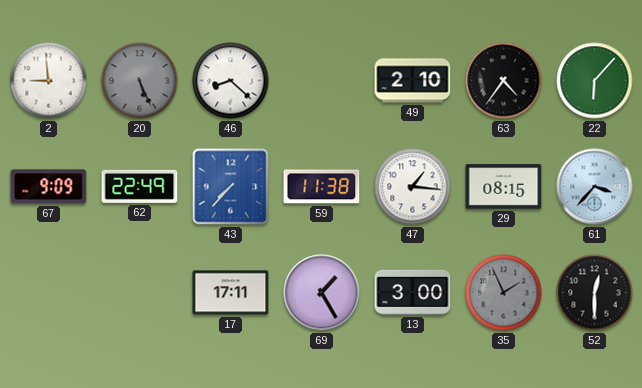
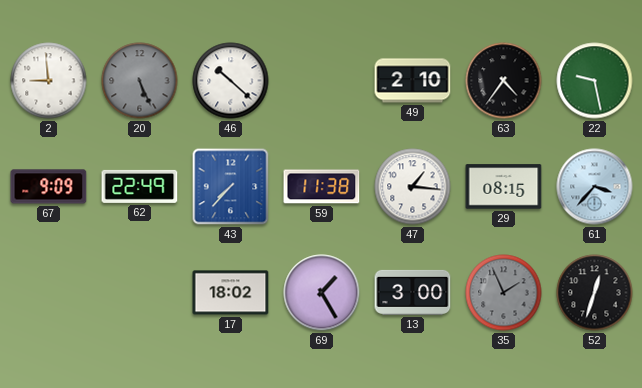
46: 8:22 -> 10:22
22: 6:07 -> 9:28
17: 17:11 -> 18:02
52: 12:30 -> 12:33
